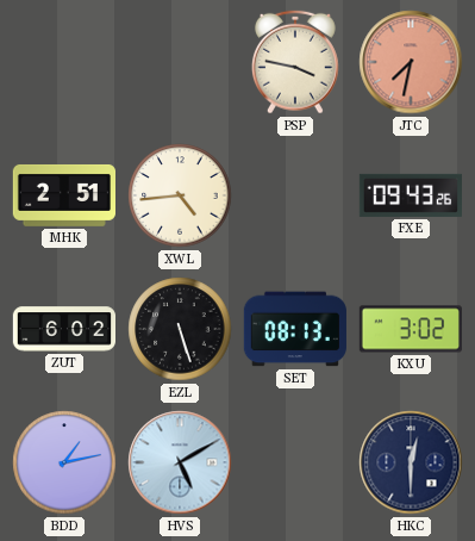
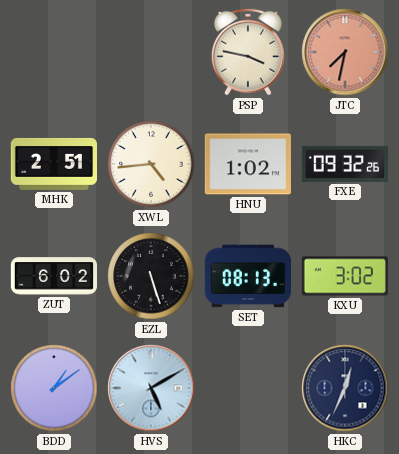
HNU: none -> 1:02
FXE: 09:43 -> 09:32
BDD: 1:13 -> 1:09
HKC: 12:30 -> 12:34
